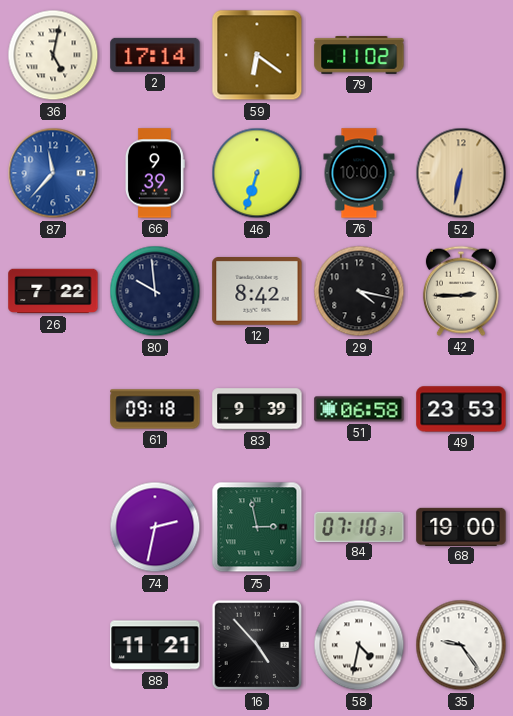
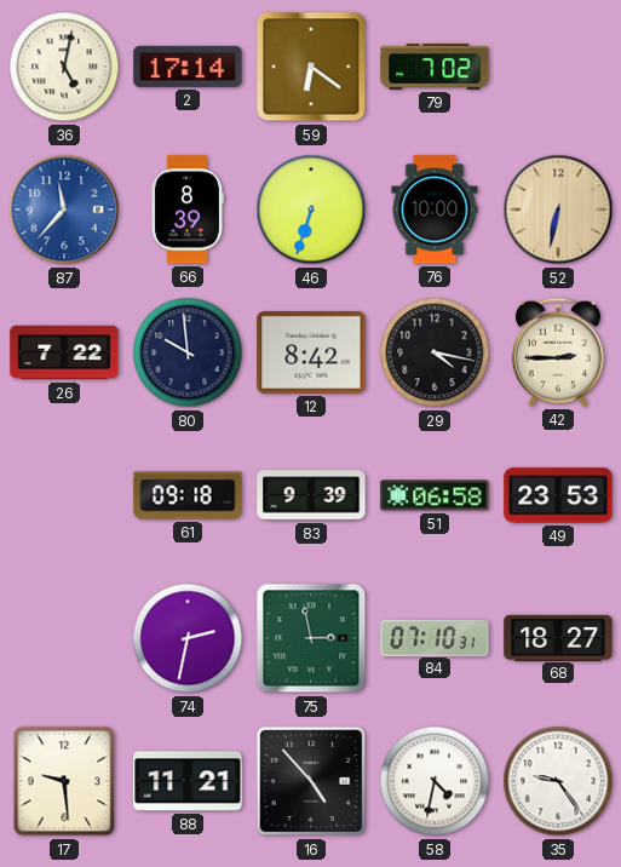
79: 11:02 -> 7:02
66: 9:39 -> 8:39
68: 19:00 -> 18:27
17: none -> 9:29
